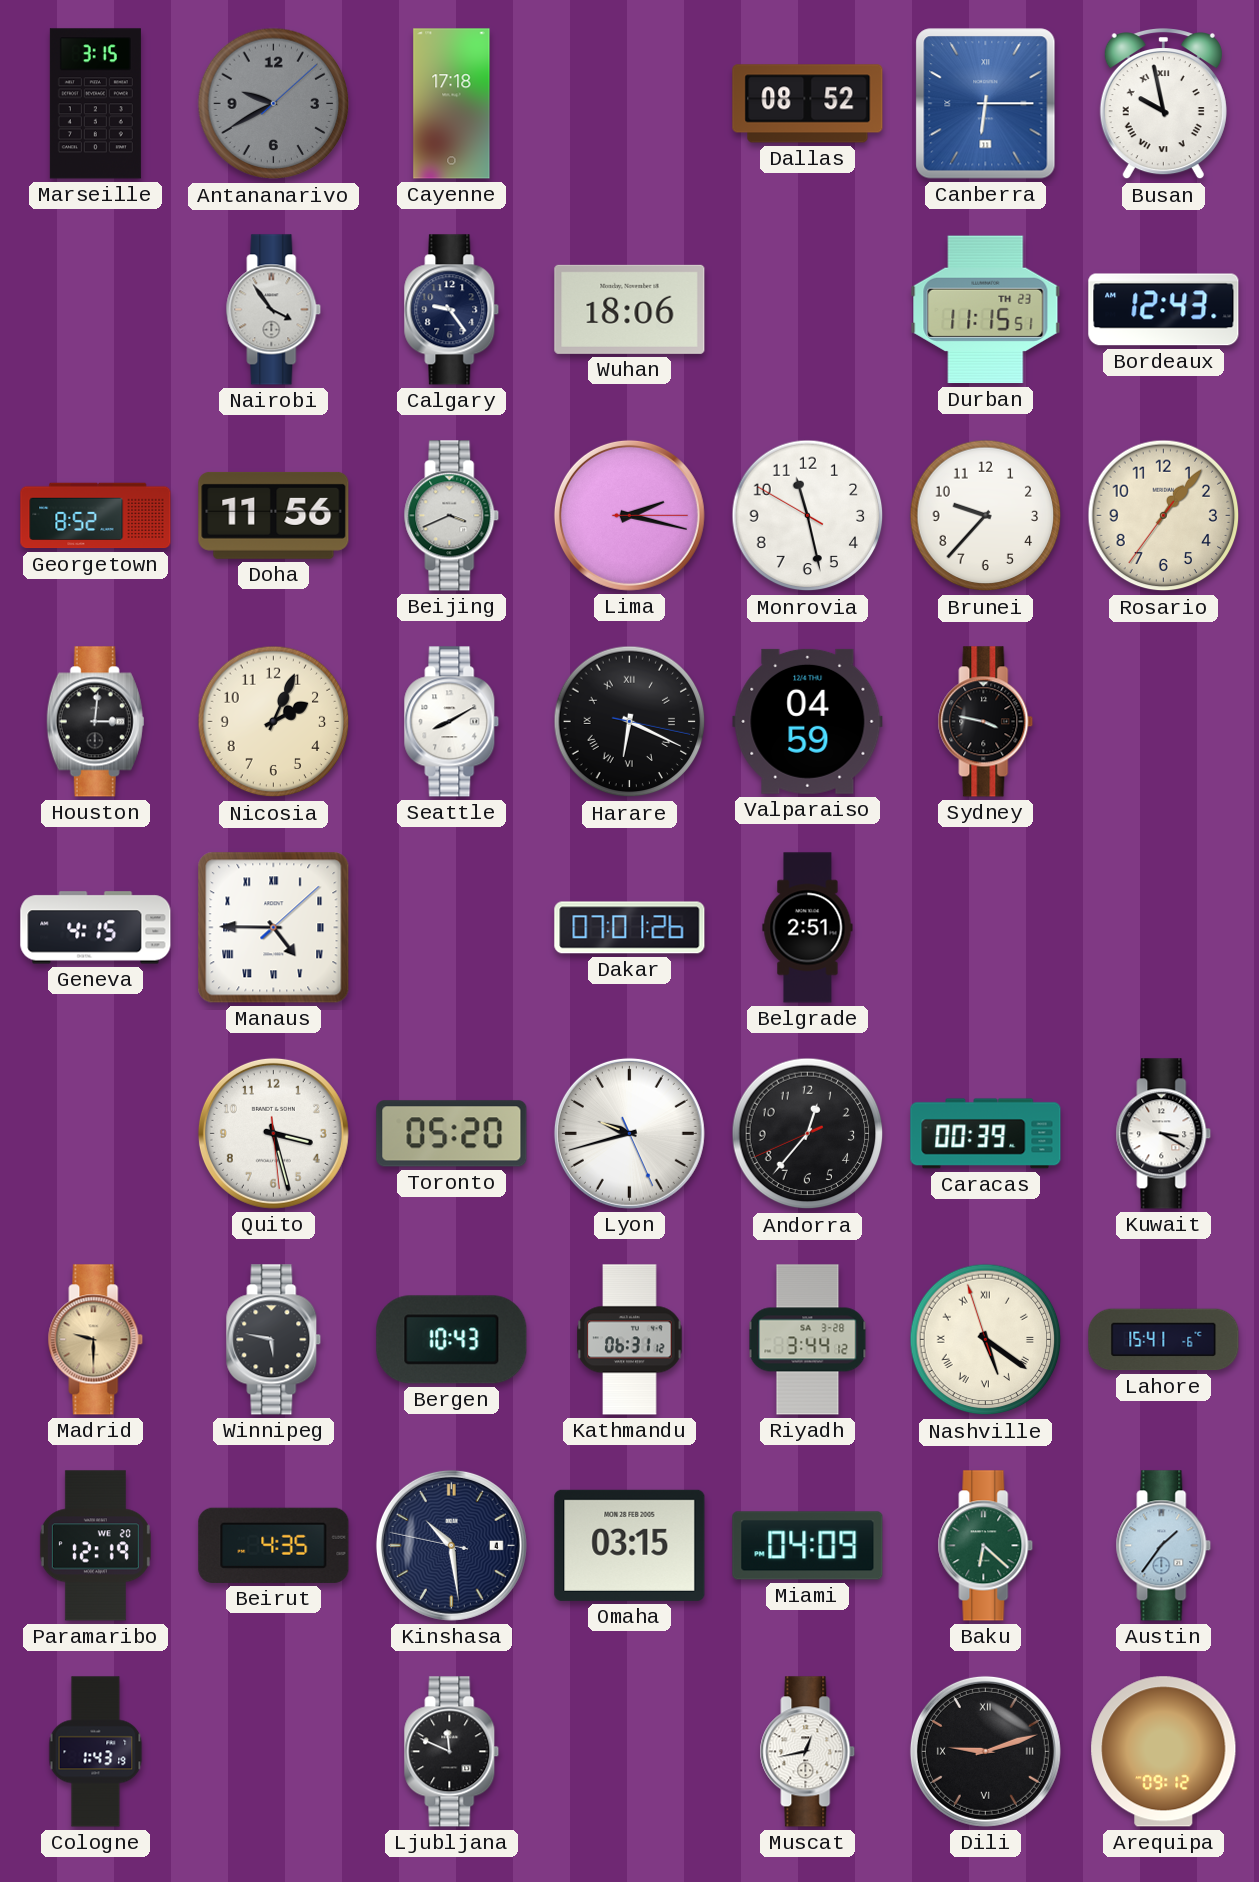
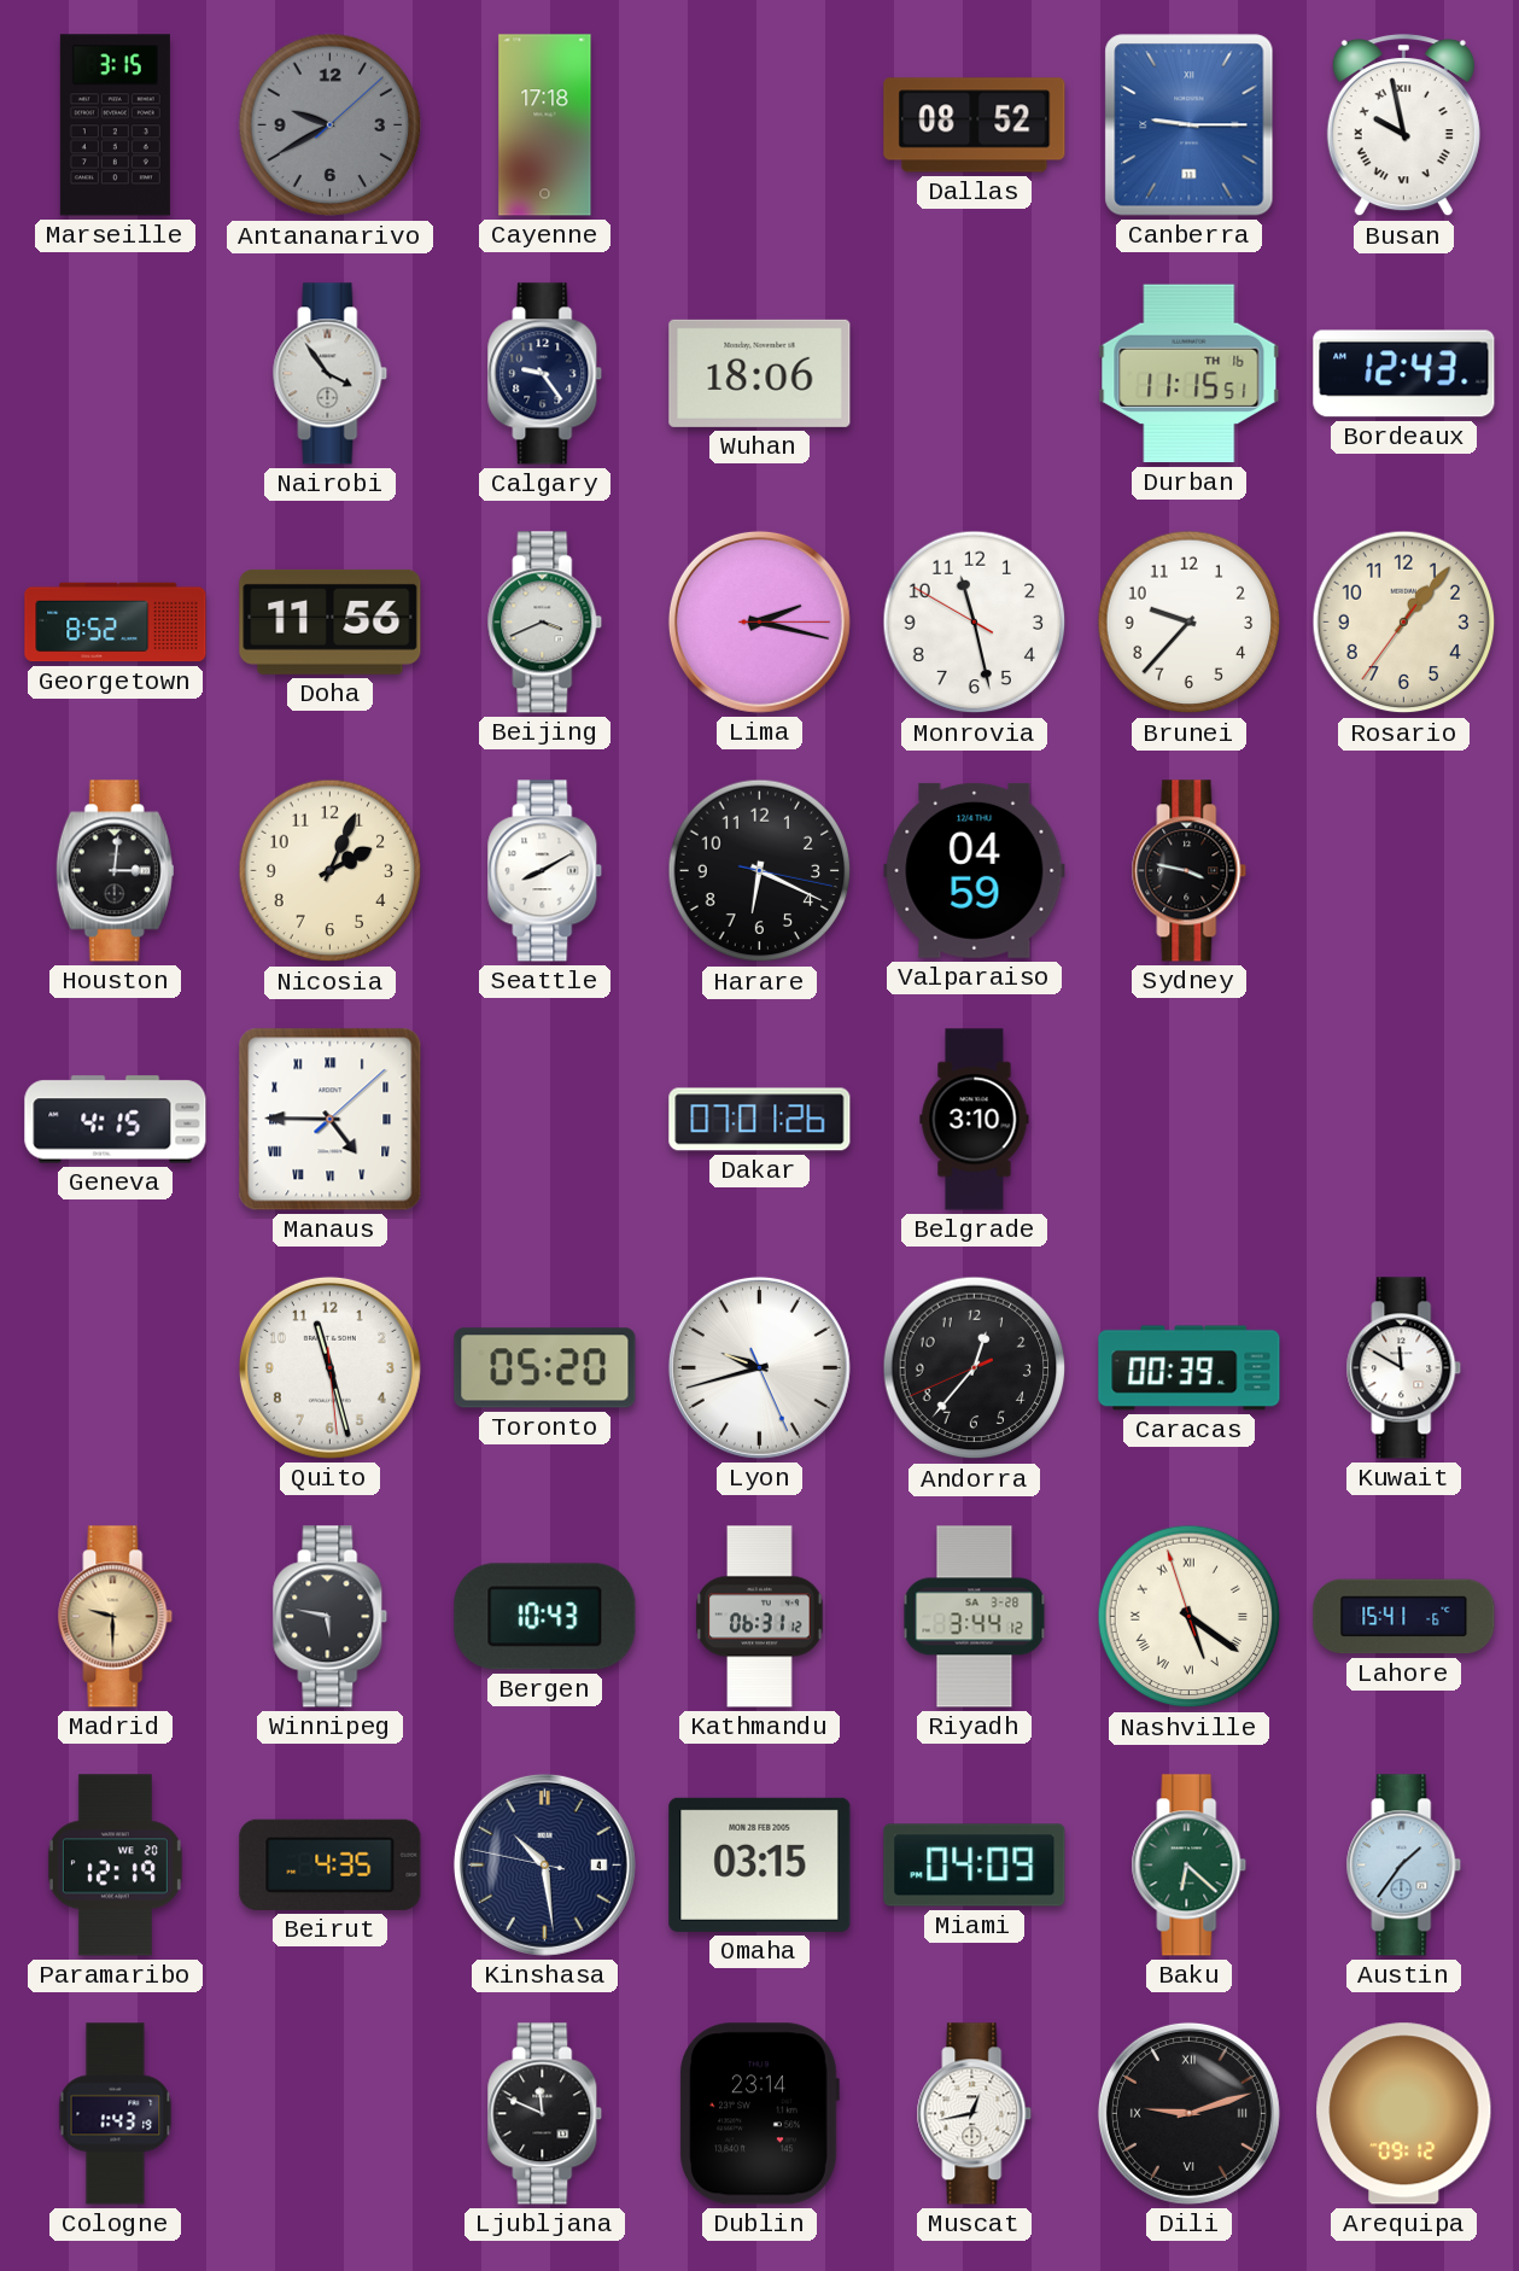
Canberra: 6:15 -> 9:15
Durban date: TH 23 -> TH 16
Harare numerals: Roman -> Arabic
Belgrade: 2:51 -> 3:10
Quito: 3:27 -> 11:27
Kuwait: 3:20 -> 11:50
Dublin: none -> 23:14
